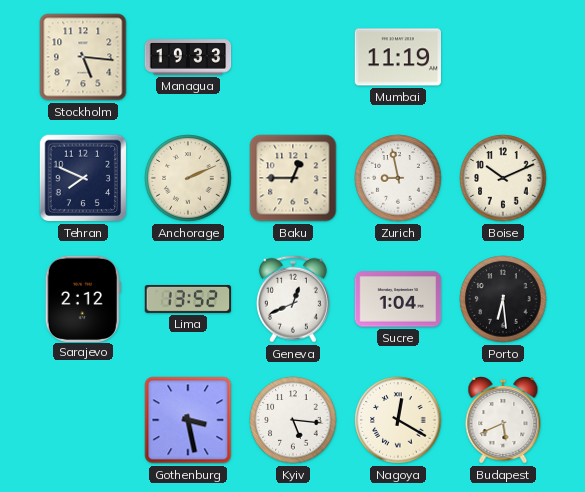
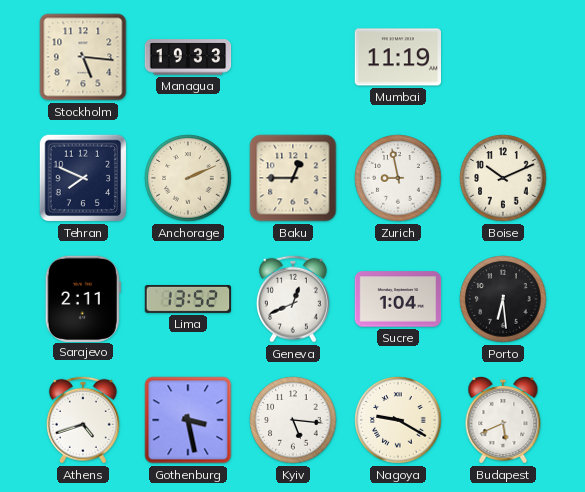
Sarajevo: 2:12 -> 2:11
Athens: none -> 4:42
Nagoya: 12:20 -> 9:20
